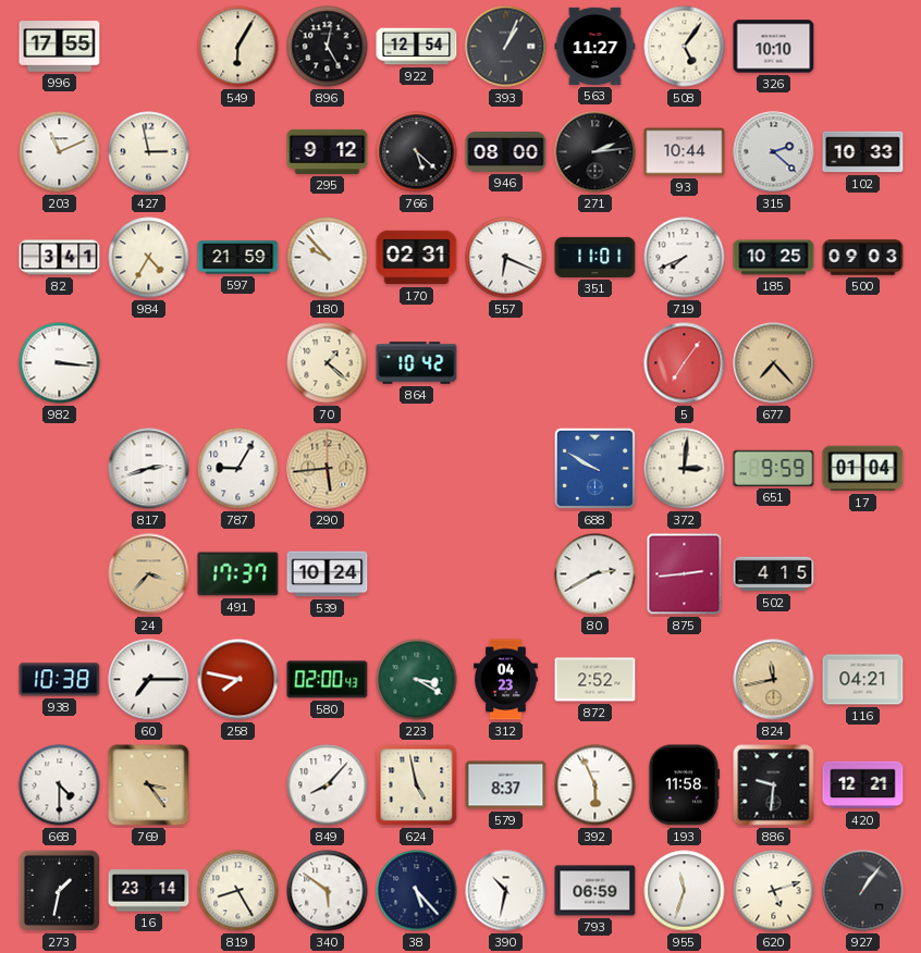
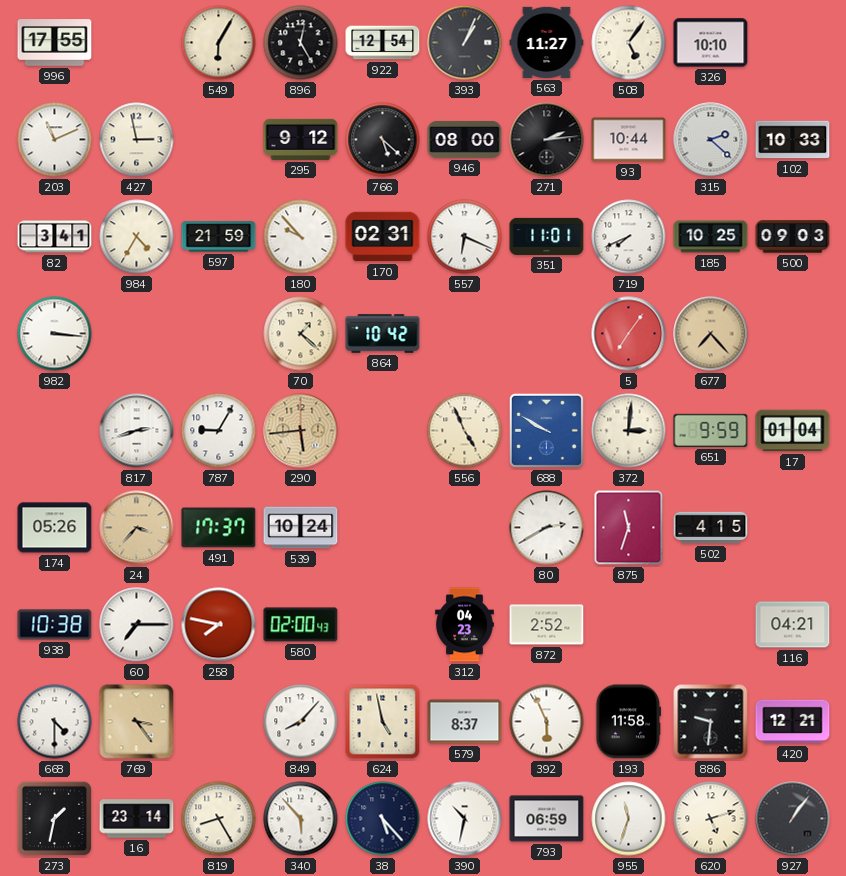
556: none -> 4:56
174: none -> 05:26
875: 2:44 -> 11:33
223: 3:20 -> none
824: 11:43 -> none
340: 5:51 -> 5:53
